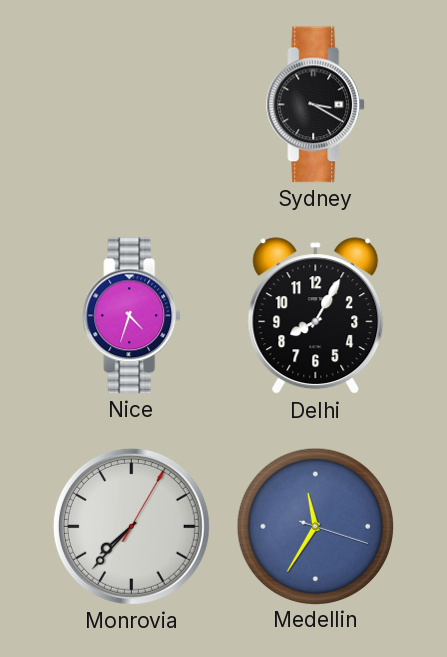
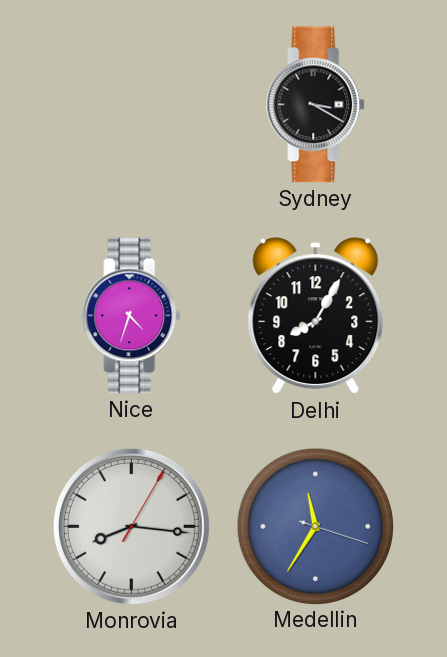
Monrovia: 7:37 -> 8:16
